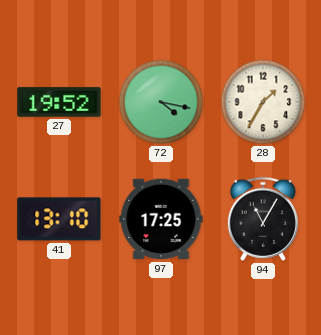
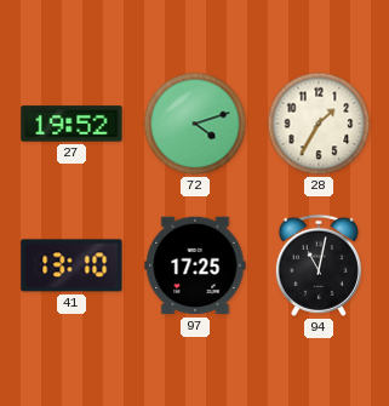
72: 4:17 -> 4:12
94: 11:05 -> 11:02
